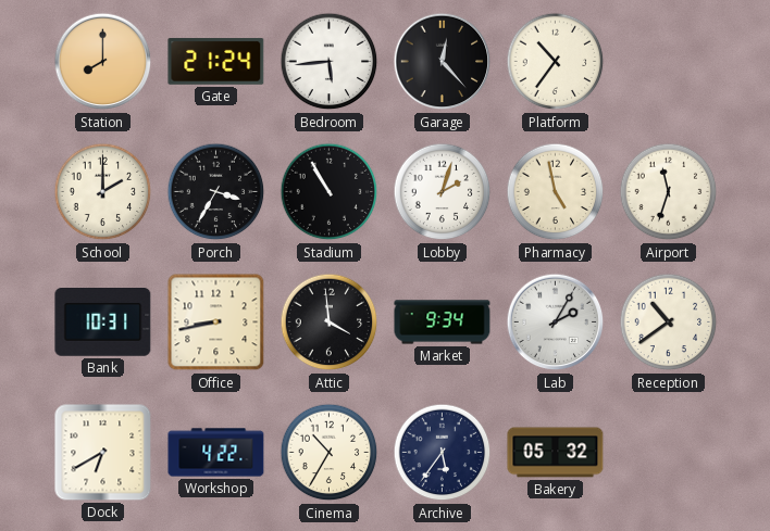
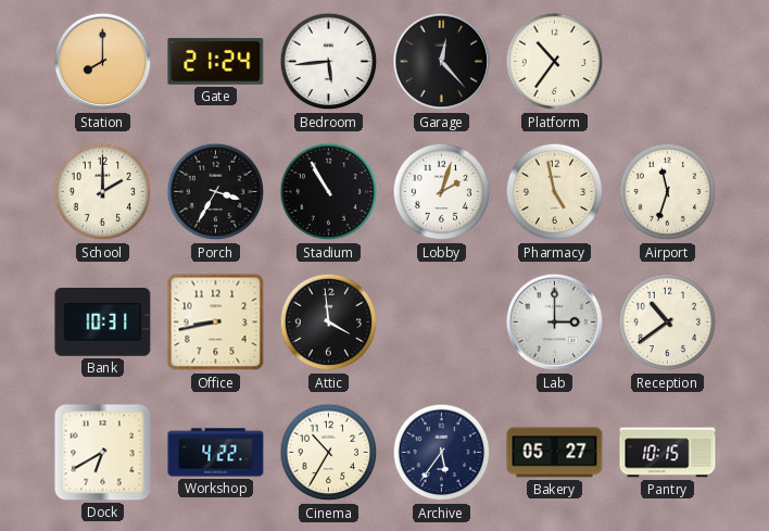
Market: 9:34 -> none
Lab: 2:05 -> 3:00
Bakery: 05:32 -> 05:27
Pantry: none -> 10:15
